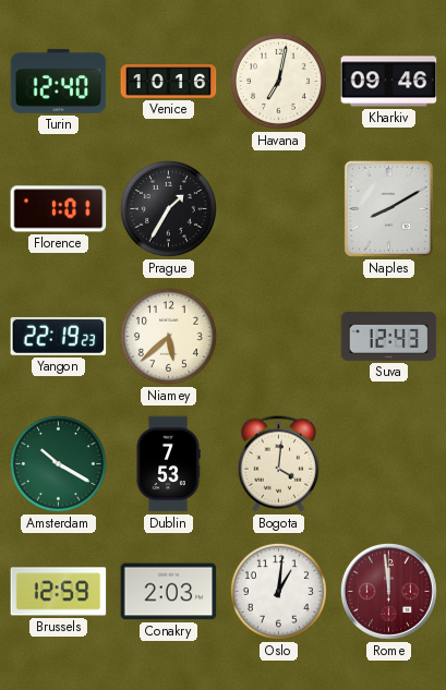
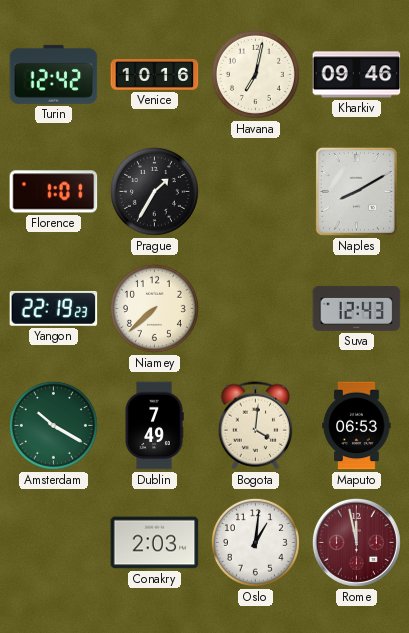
Turin: 12:40 -> 12:42
Niamey: 5:38 -> 7:38
Dublin: 7:53 -> 7:49
Maputo: none -> 06:53
Brussels: 12:59 -> none
Rome: 11:59 -> 11:58
